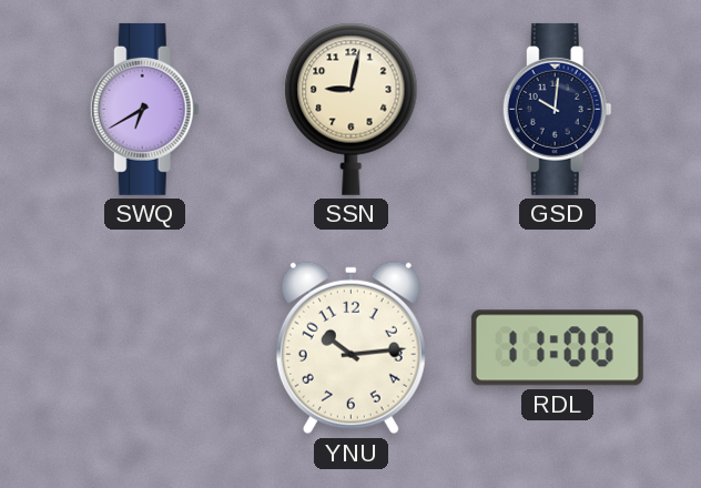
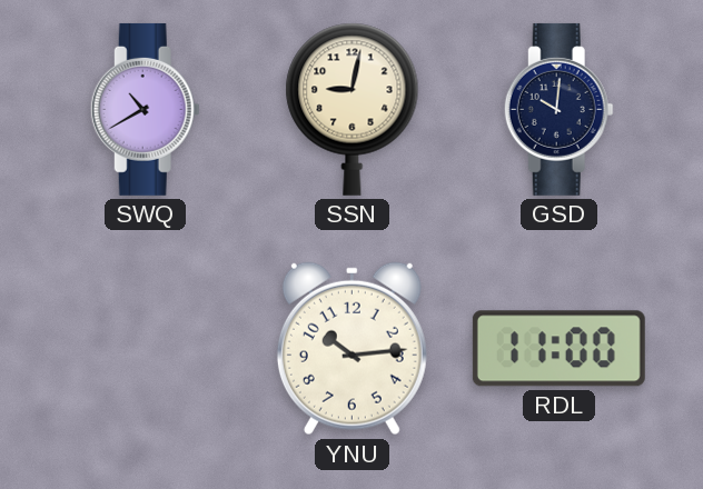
SWQ: 6:40 -> 10:40
